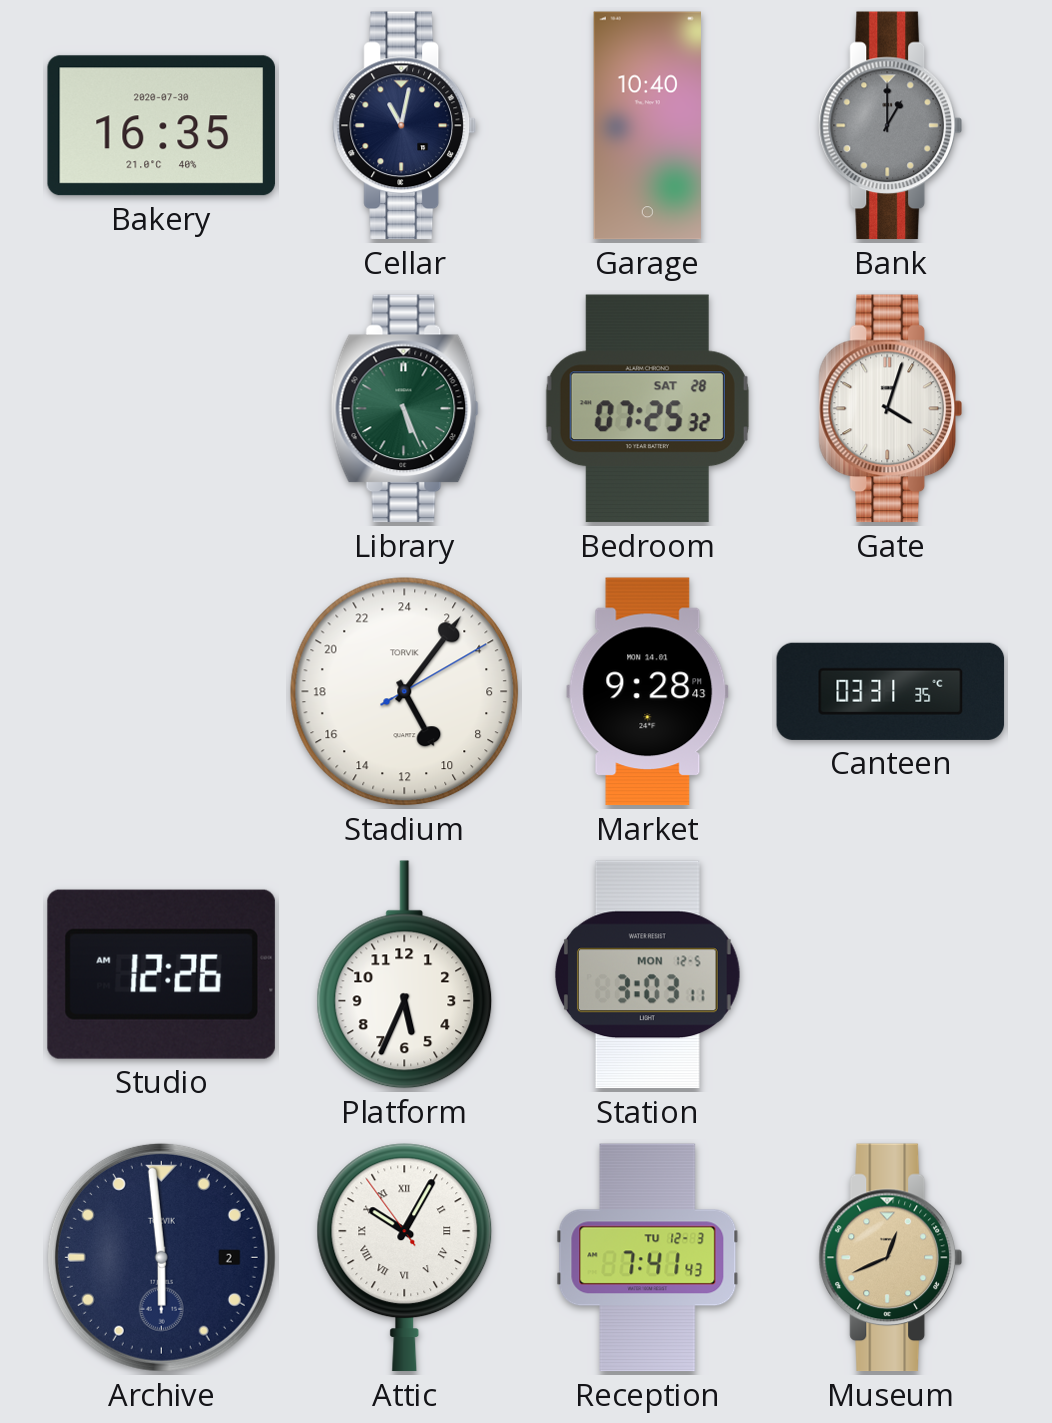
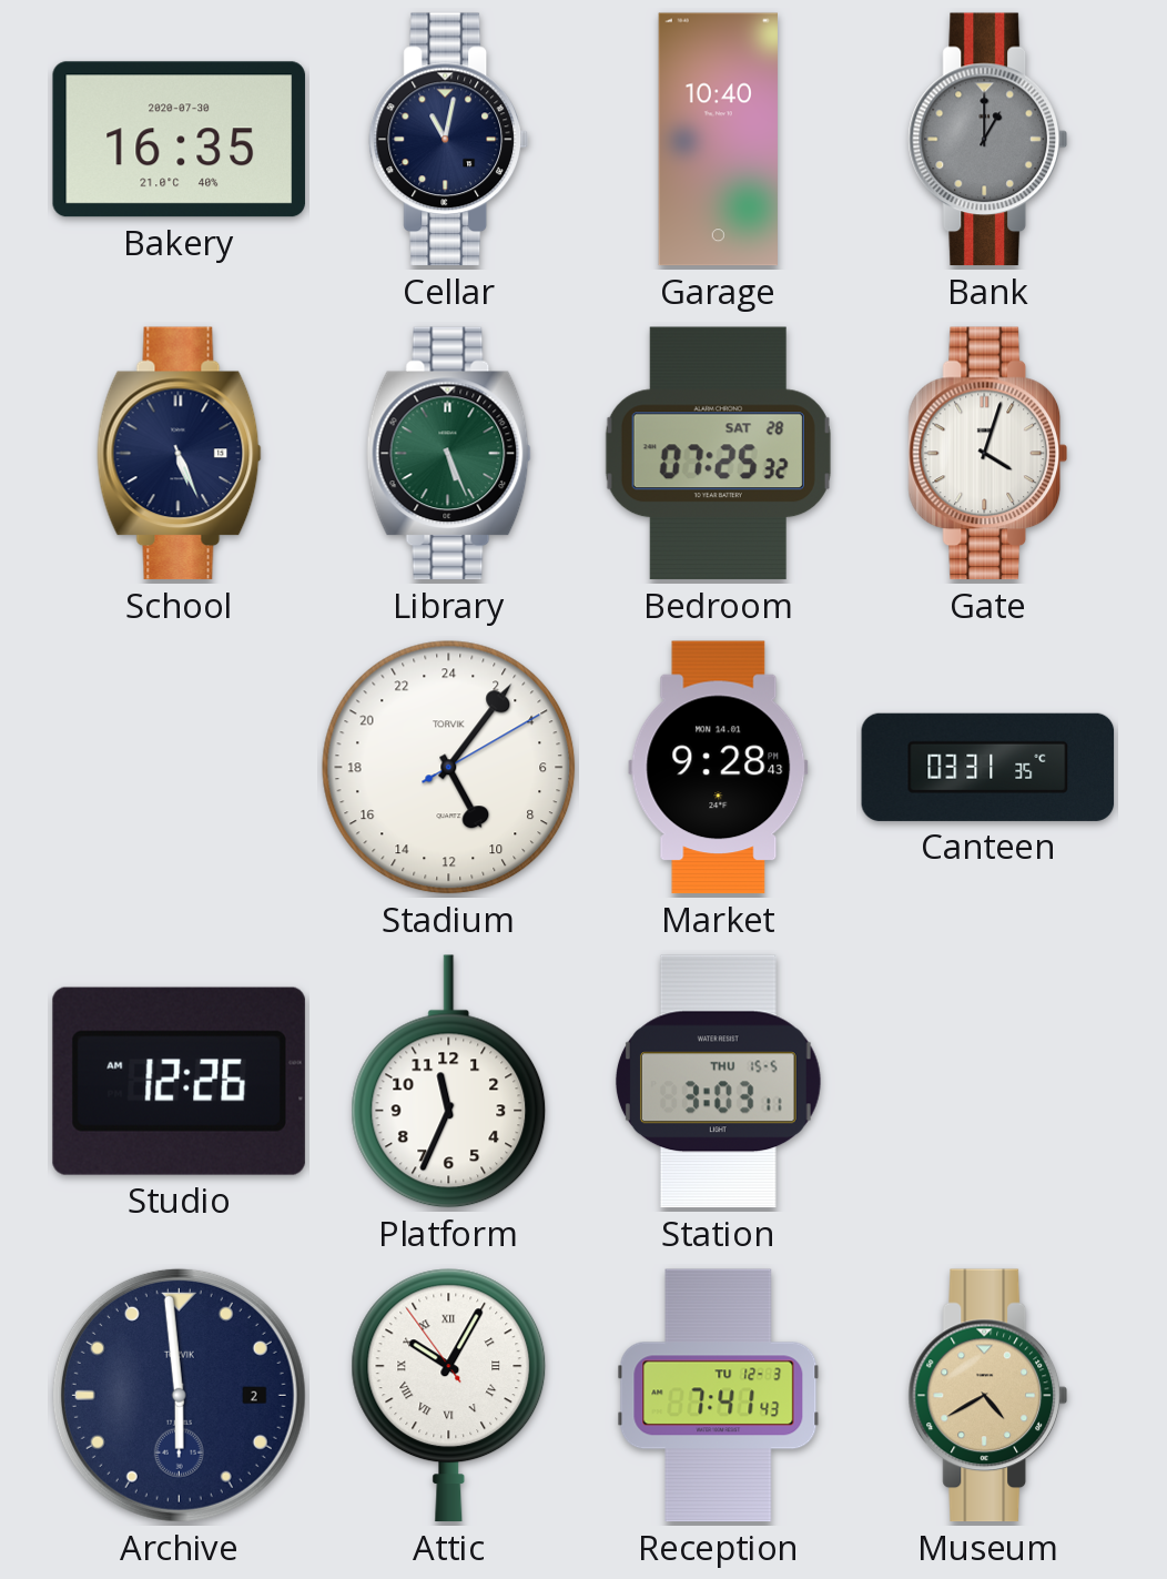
School: none -> 5:26
Platform: 5:34 -> 11:34
Station date: MON 12-5 -> THU 15-5
Museum: 12:41 -> 4:40
